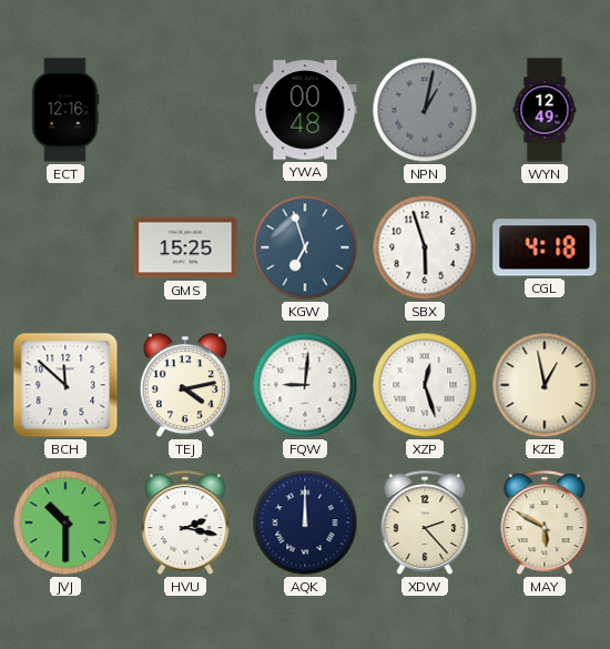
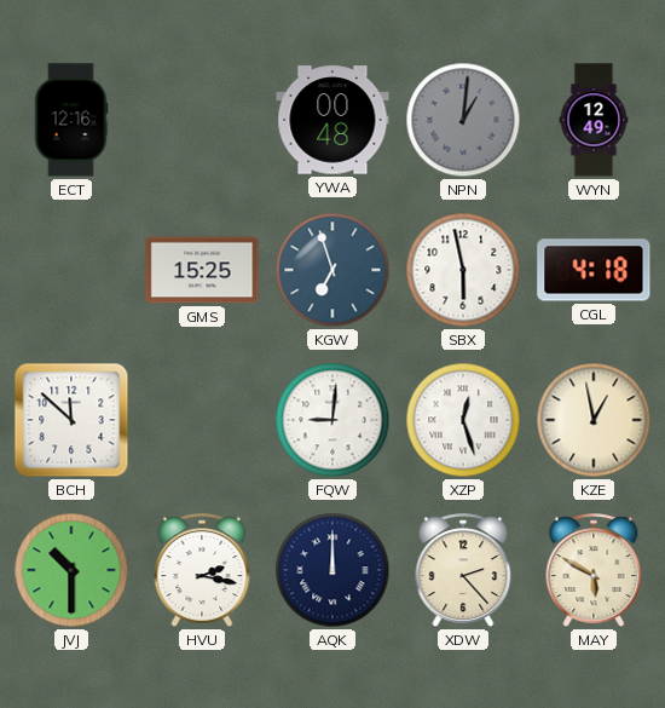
NPN: 1:02 -> 1:01
SBX: 5:57 -> 5:58
TEJ: 4:13 -> none
